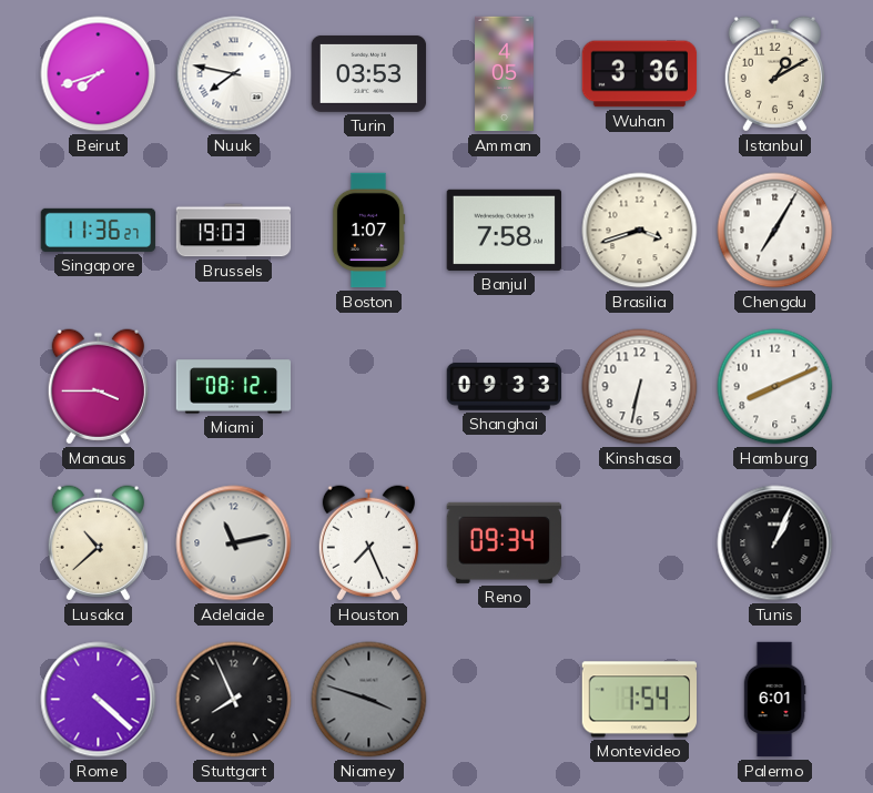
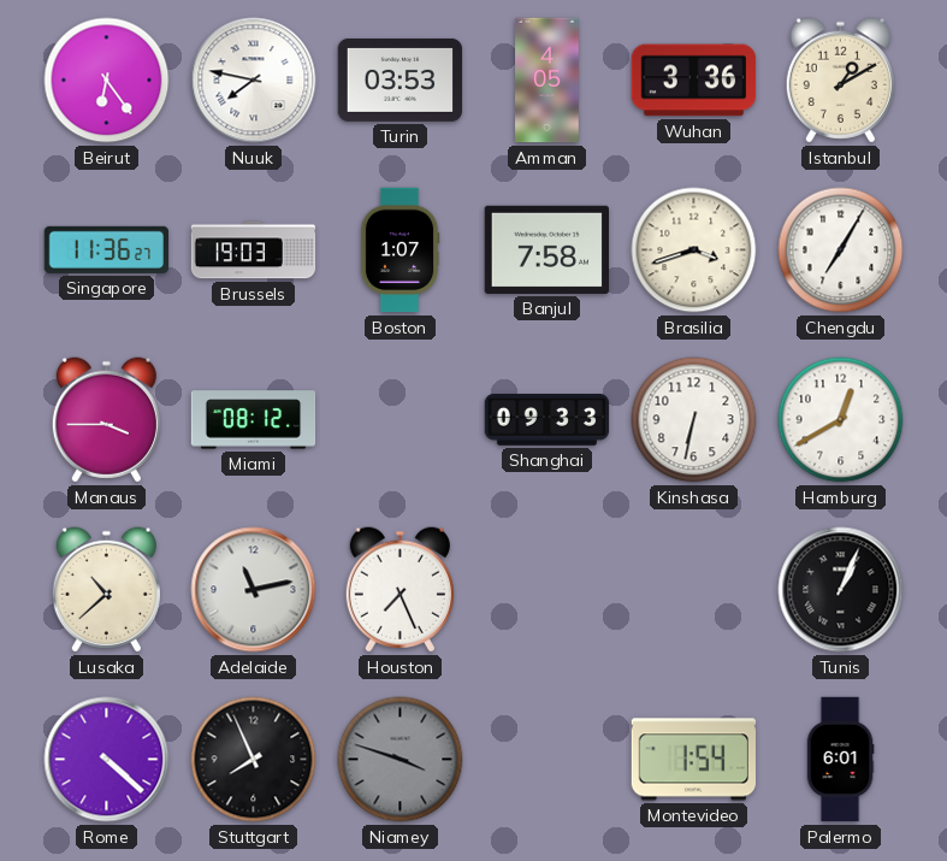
Beirut: 7:42 -> 6:24
Hamburg: 8:11 -> 12:40
Reno: 09:34 -> none
